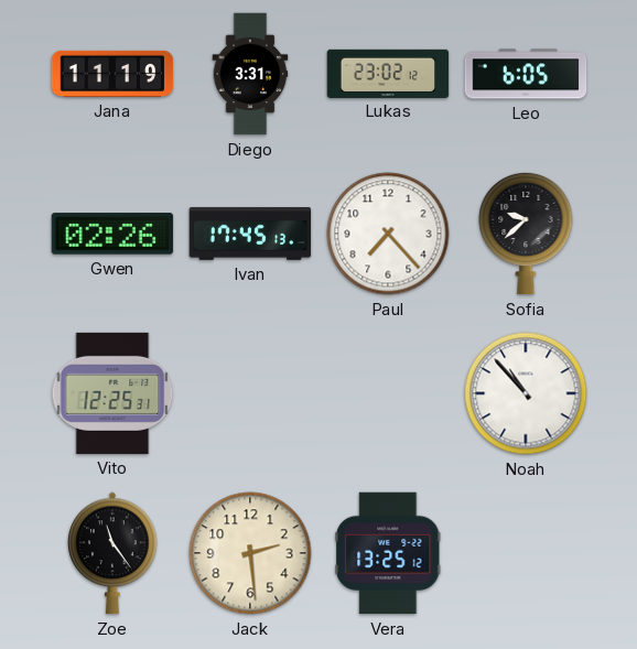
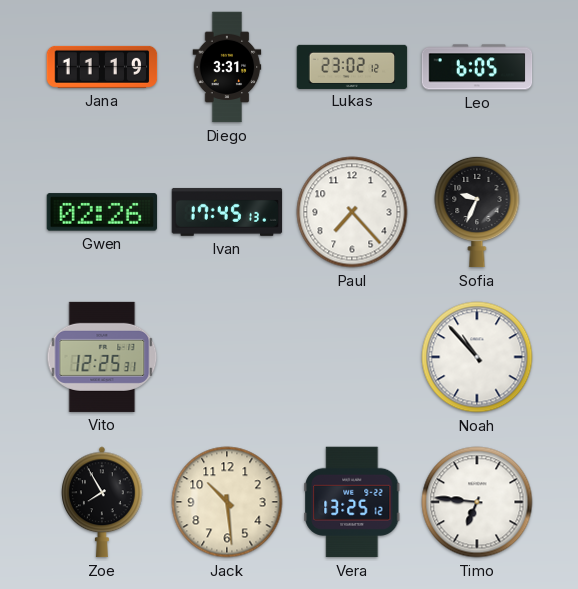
Sofia: 9:38 -> 9:34
Zoe: 11:24 -> 7:55
Jack: 2:29 -> 10:29
Timo: none -> 6:46
